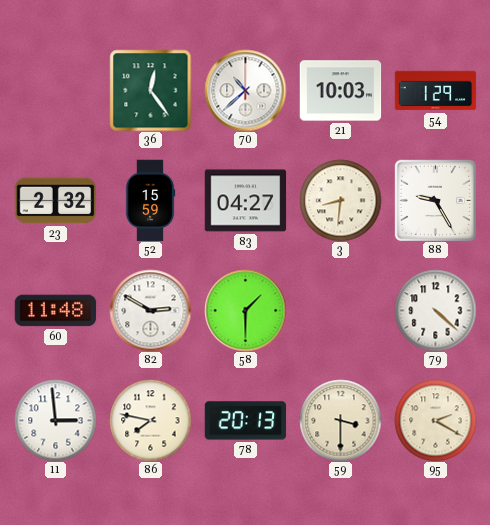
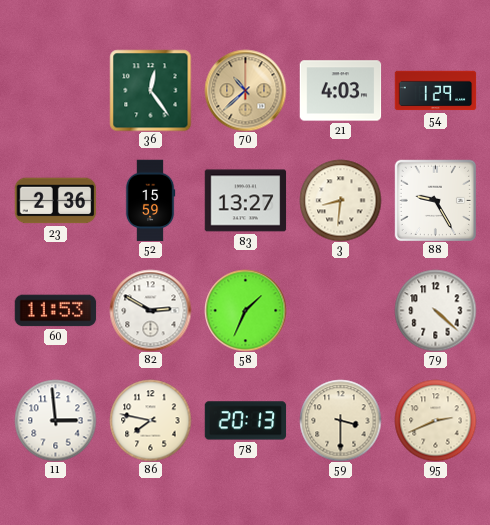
70 dial: white -> champagne
21: 10:03 -> 4:03
23: 2:32 -> 2:36
83: 04:27 -> 13:27
60: 11:48 -> 11:53
58: 1:30 -> 1:34
95: 2:20 -> 2:41
